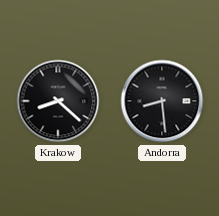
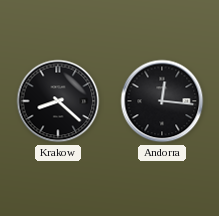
Andorra: 8:29 -> 12:16
